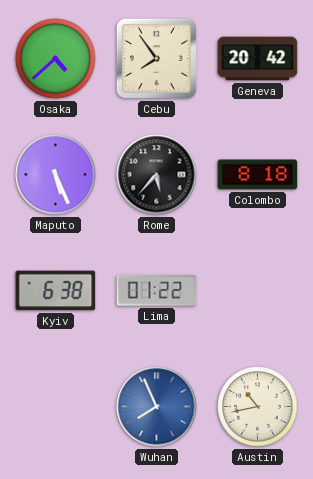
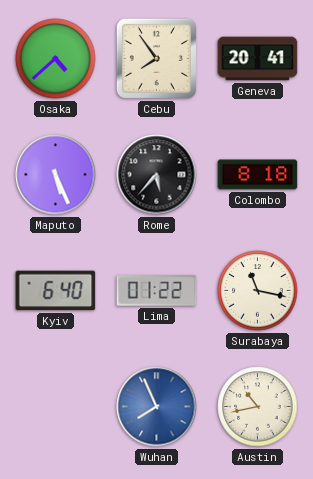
Geneva: 20:42 -> 20:41
Kyiv: 6:38 -> 6:40
Surabaya: none -> 11:17
